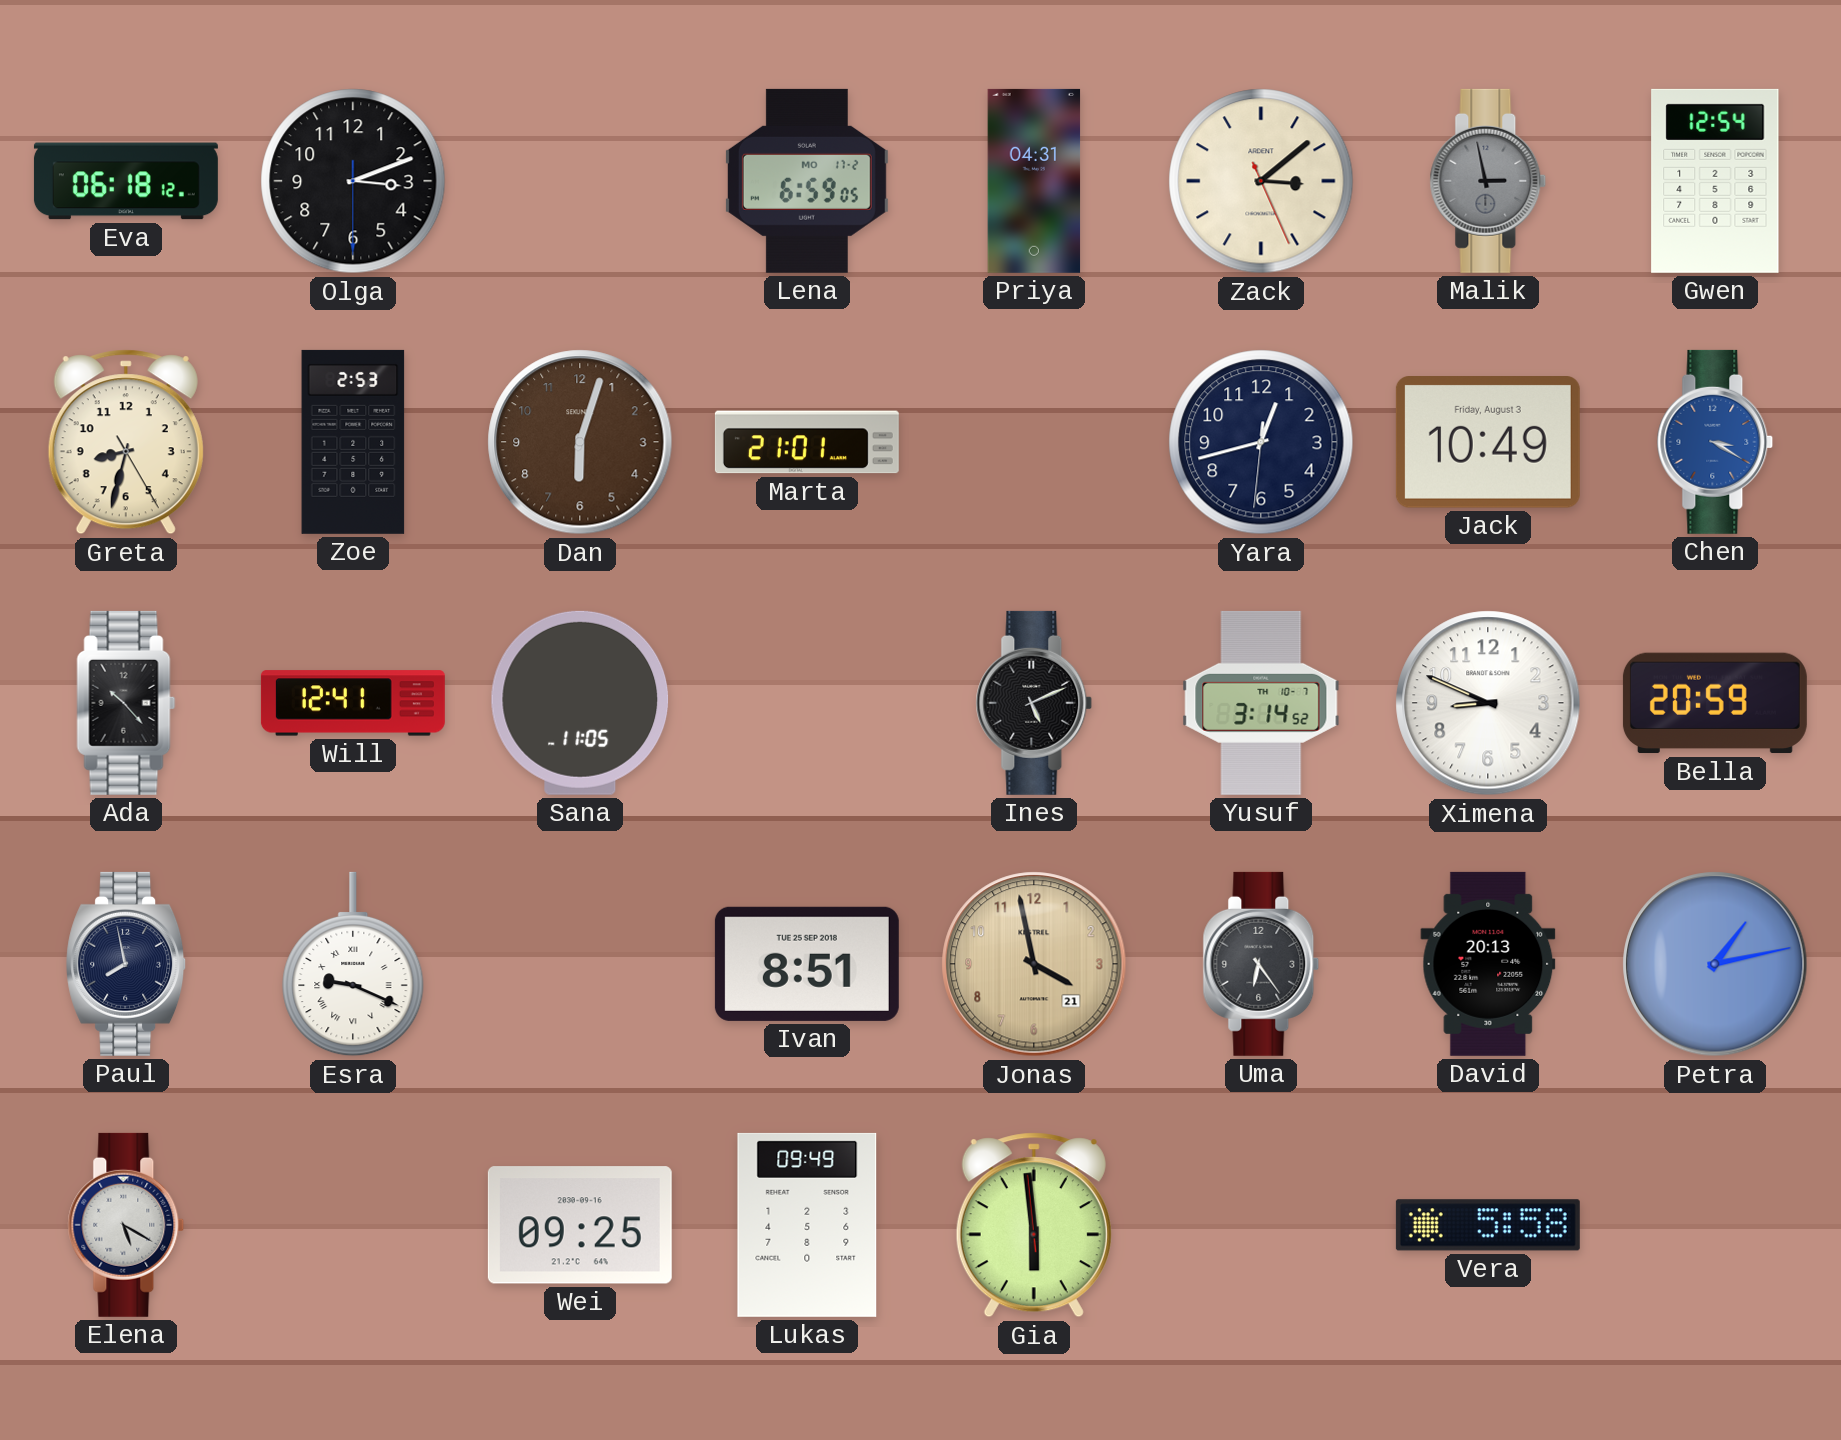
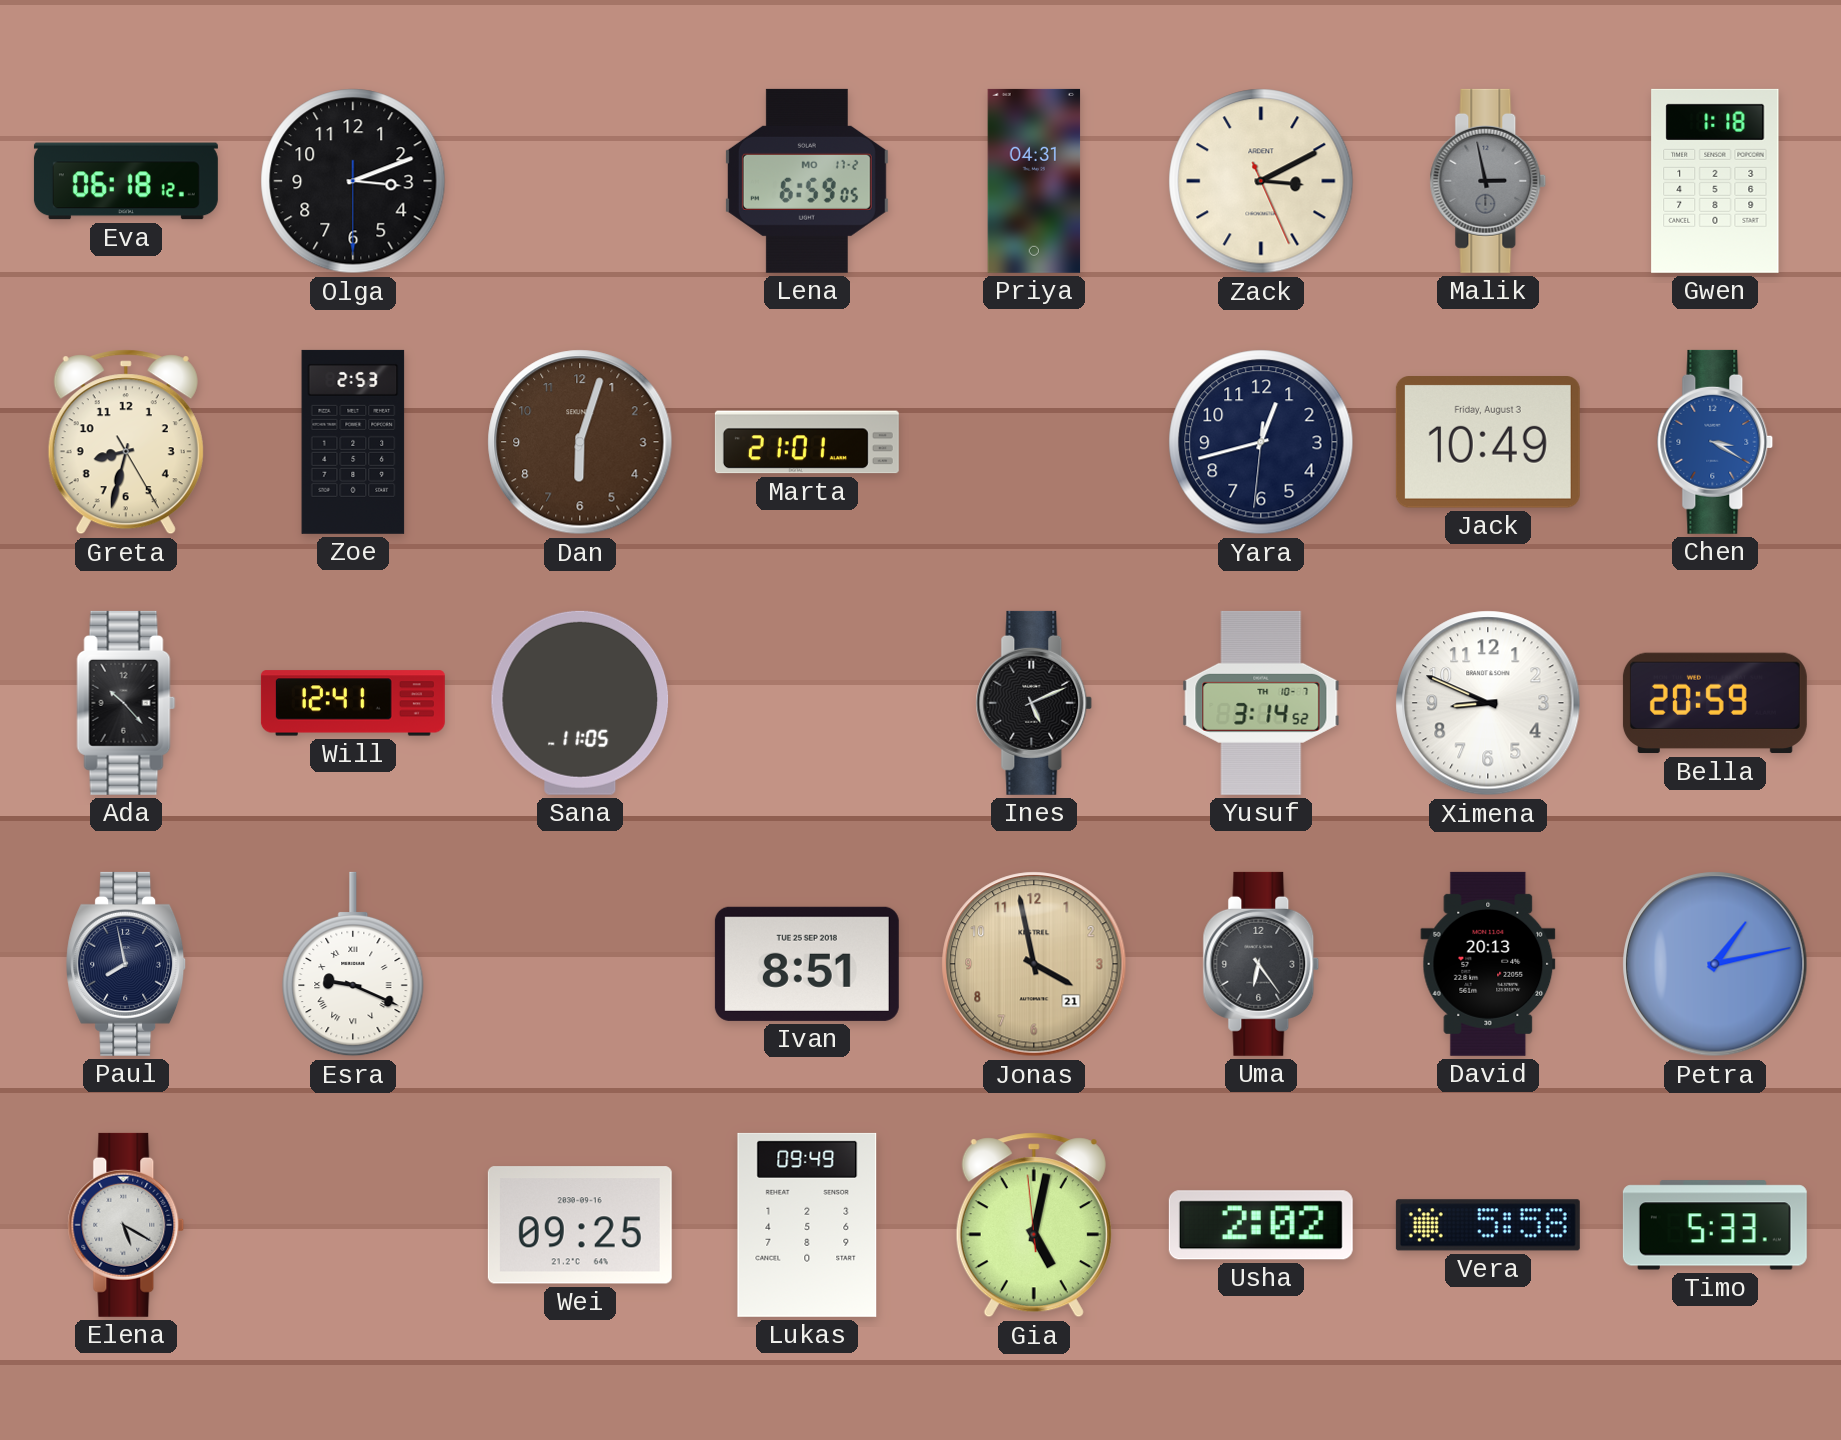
Zack: 3:08 -> 3:10
Gwen: 12:54 -> 1:18
Gia: 5:58 -> 5:01
Usha: none -> 2:02
Timo: none -> 5:33
